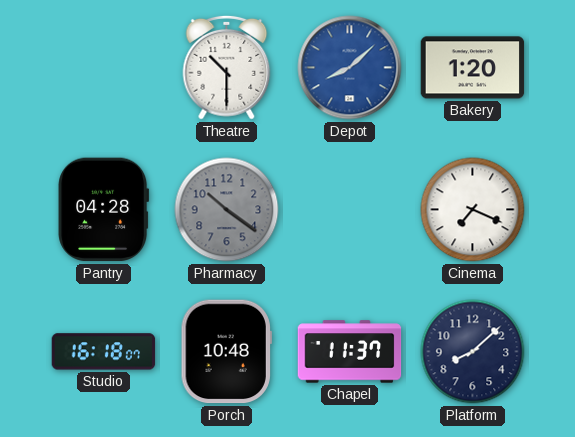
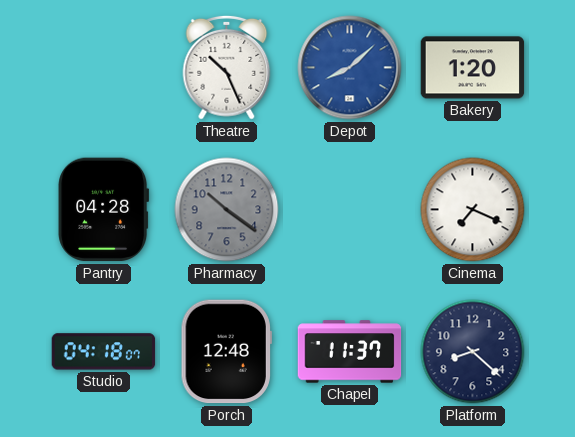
Theatre: 10:30 -> 10:26
Studio: 16:18 -> 04:18
Porch: 10:48 -> 12:48
Platform: 8:08 -> 8:22
